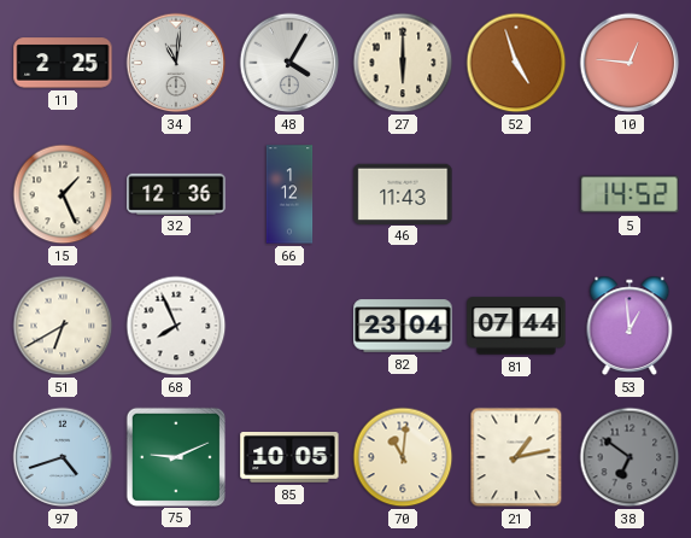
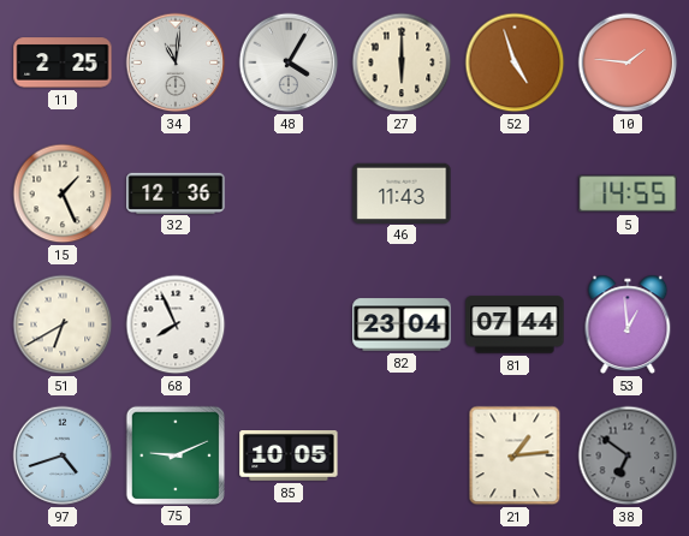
10: 12:46 -> 1:46
66: 1:12 -> none
5: 14:52 -> 14:55
70: 11:01 -> none
21: 1:13 -> 1:14
